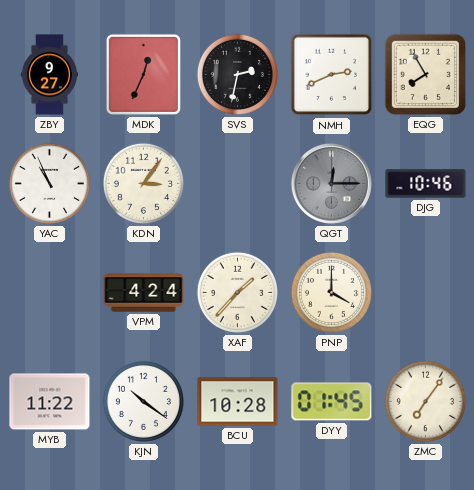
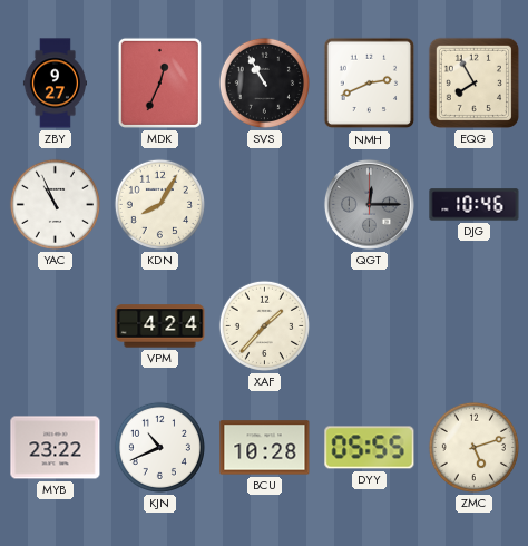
SVS: 2:32 -> 10:55
KDN: 3:06 -> 8:05
PNP: 4:00 -> none
MYB: 11:22 -> 23:22
KJN: 10:21 -> 10:41
DYY: 01:45 -> 05:55
ZMC: 7:06 -> 5:12
